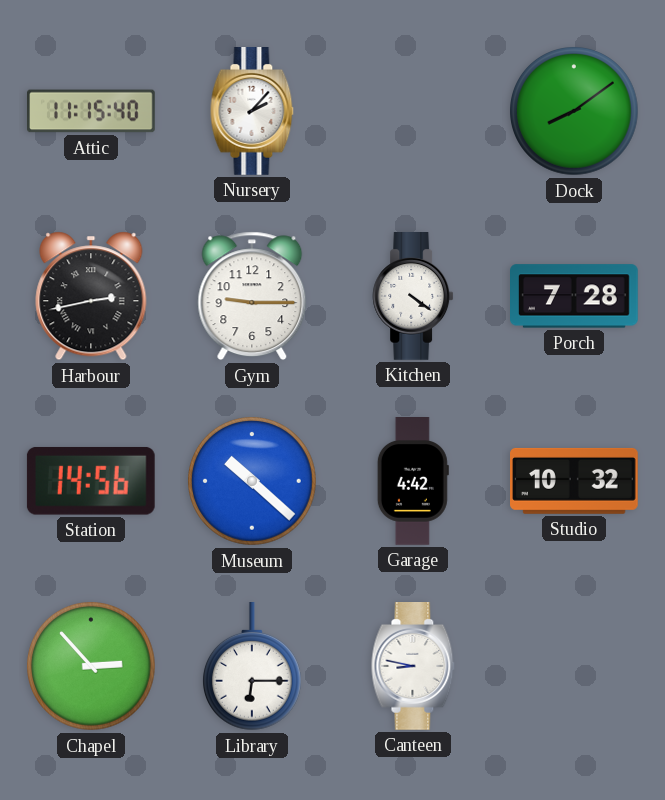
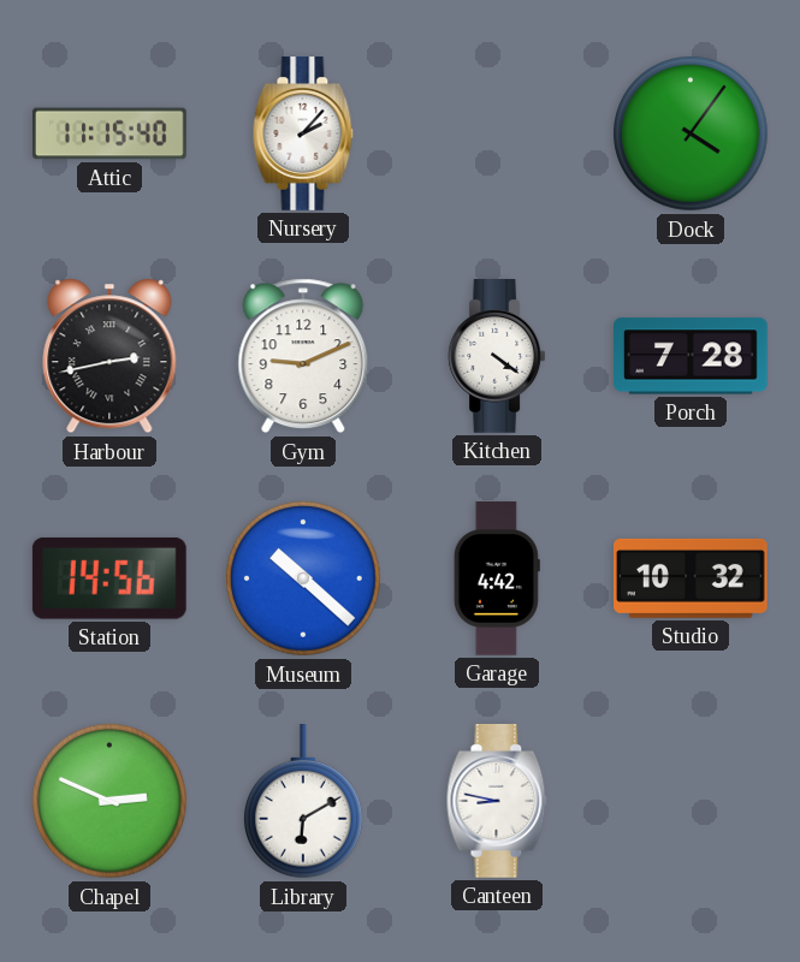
Dock: 8:09 -> 4:06
Gym: 9:15 -> 9:11
Chapel: 2:53 -> 2:49
Library: 6:15 -> 6:10
